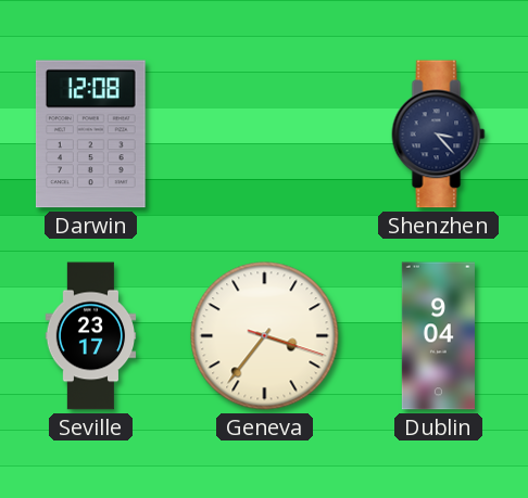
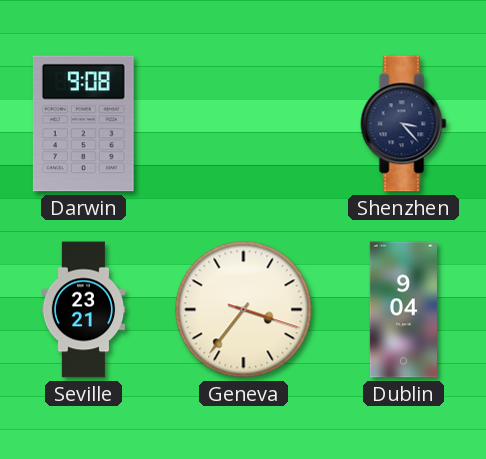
Darwin: 12:08 -> 9:08
Seville: 23:17 -> 23:21
